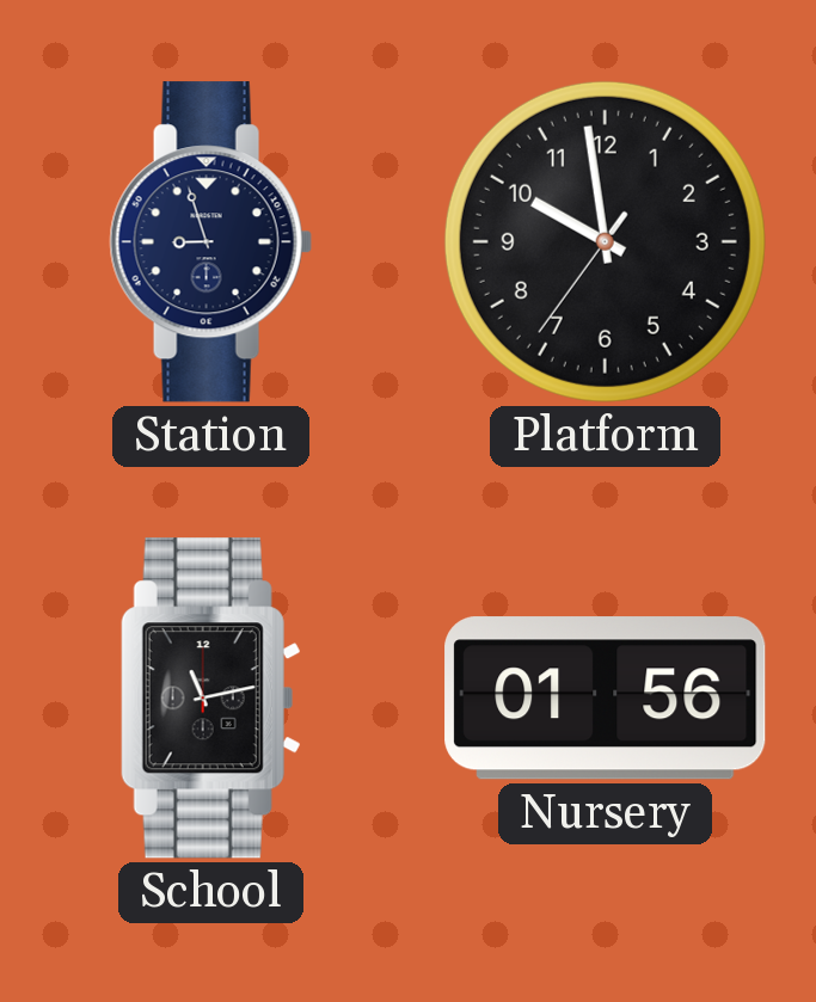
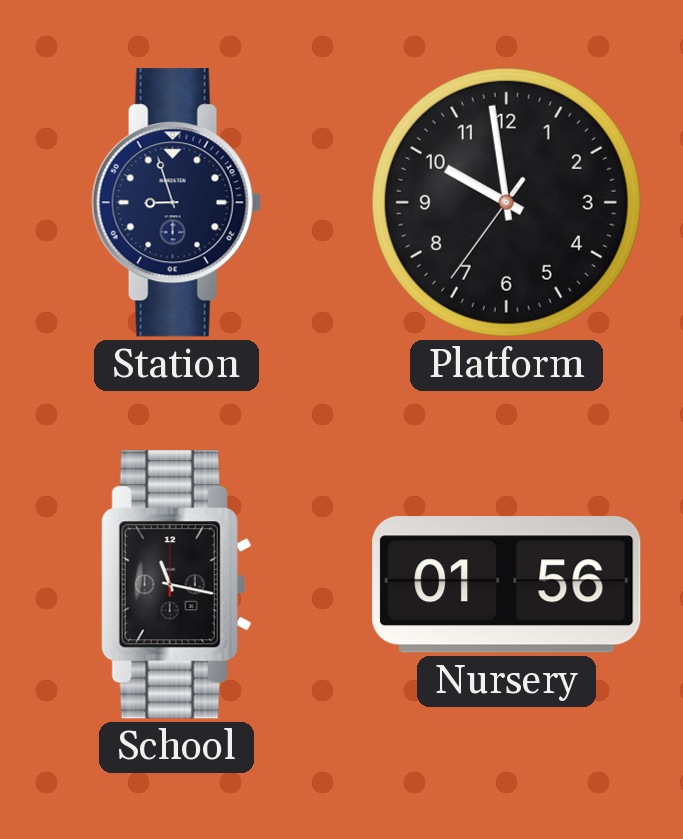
School: 11:13 -> 11:17
